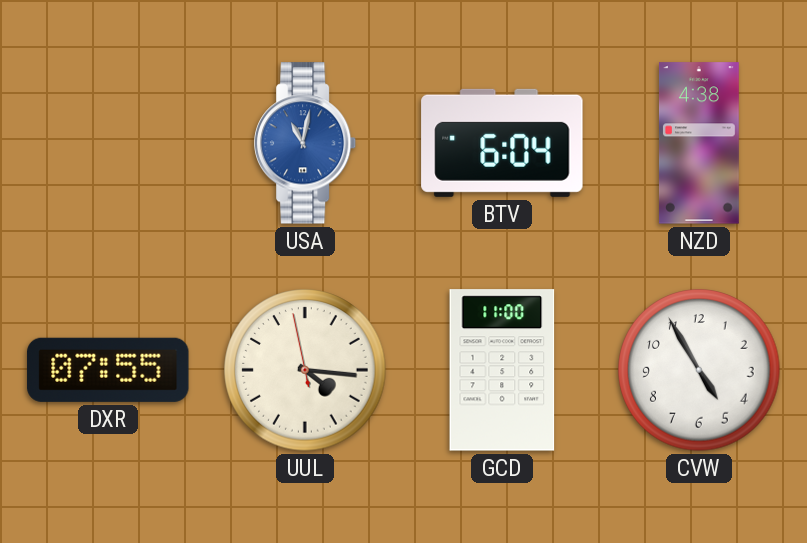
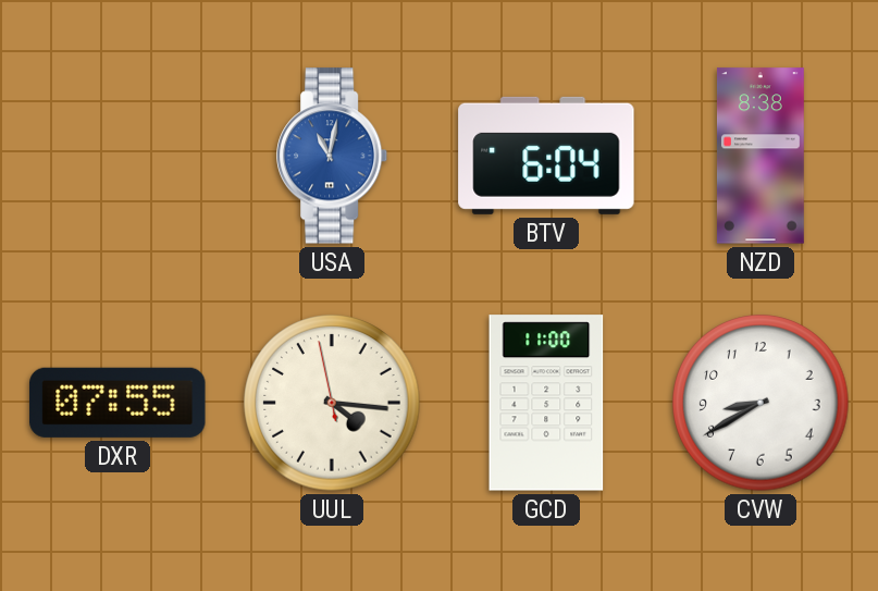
NZD: 4:38 -> 8:38
CVW: 4:55 -> 8:40
